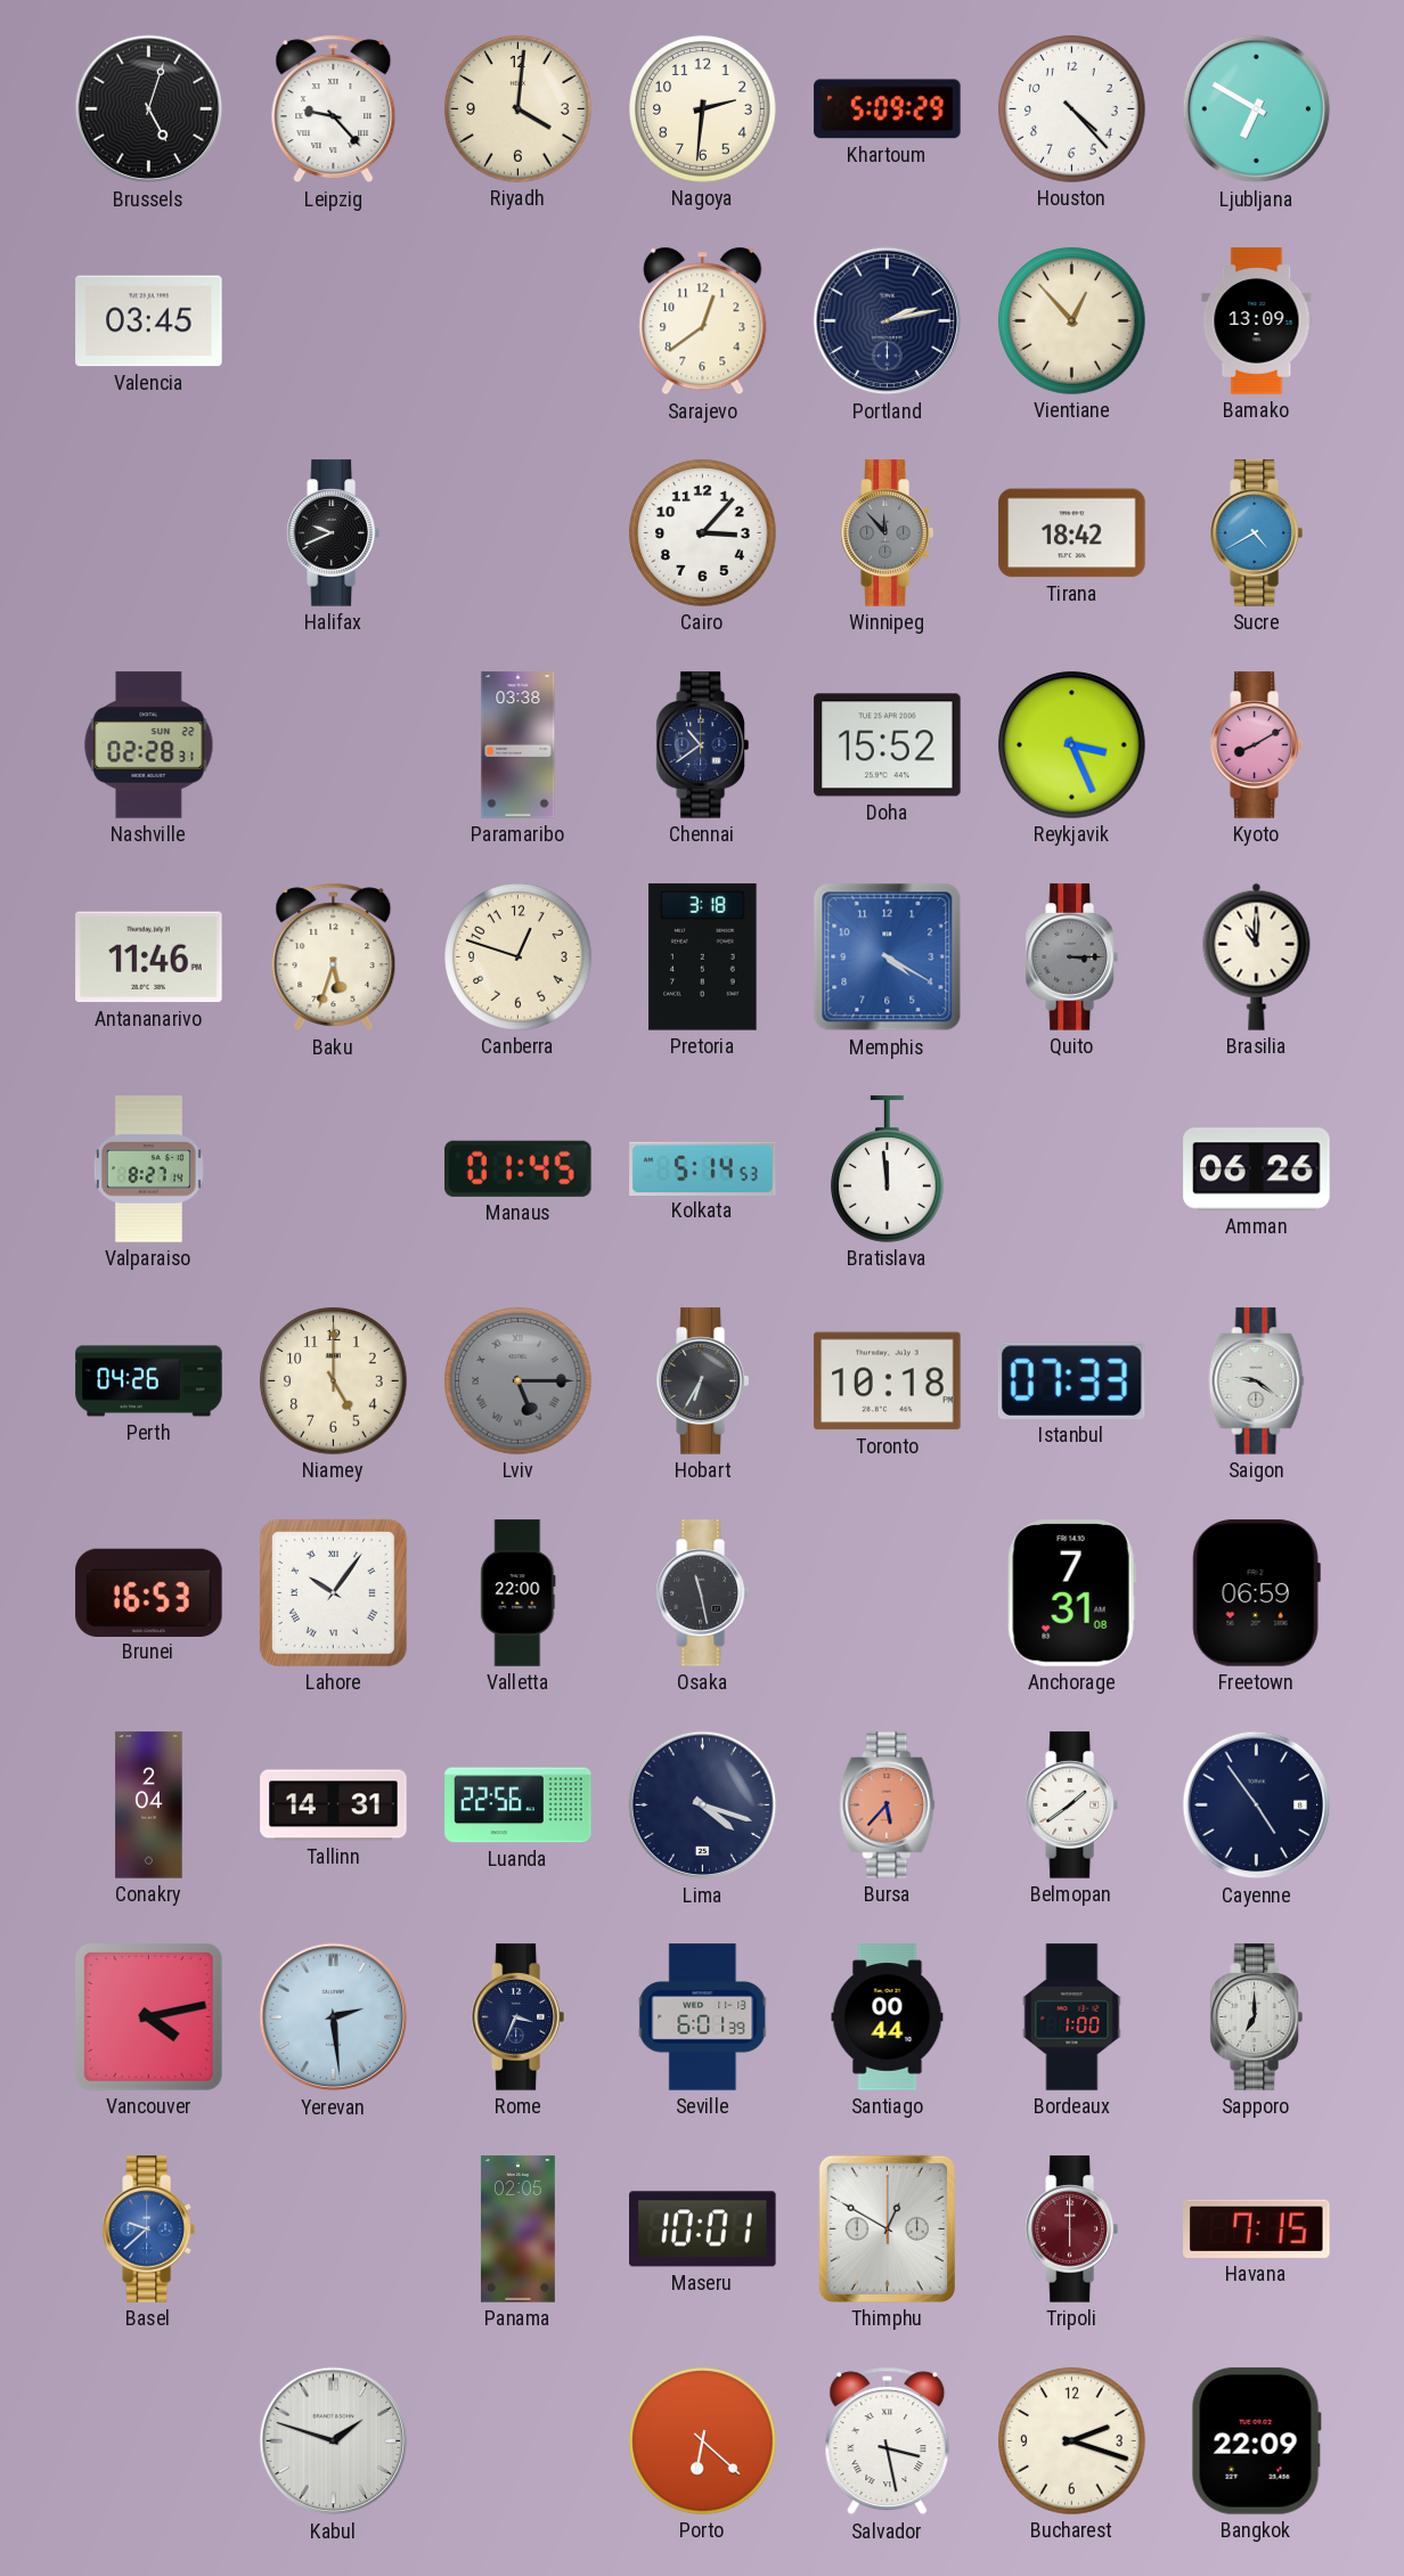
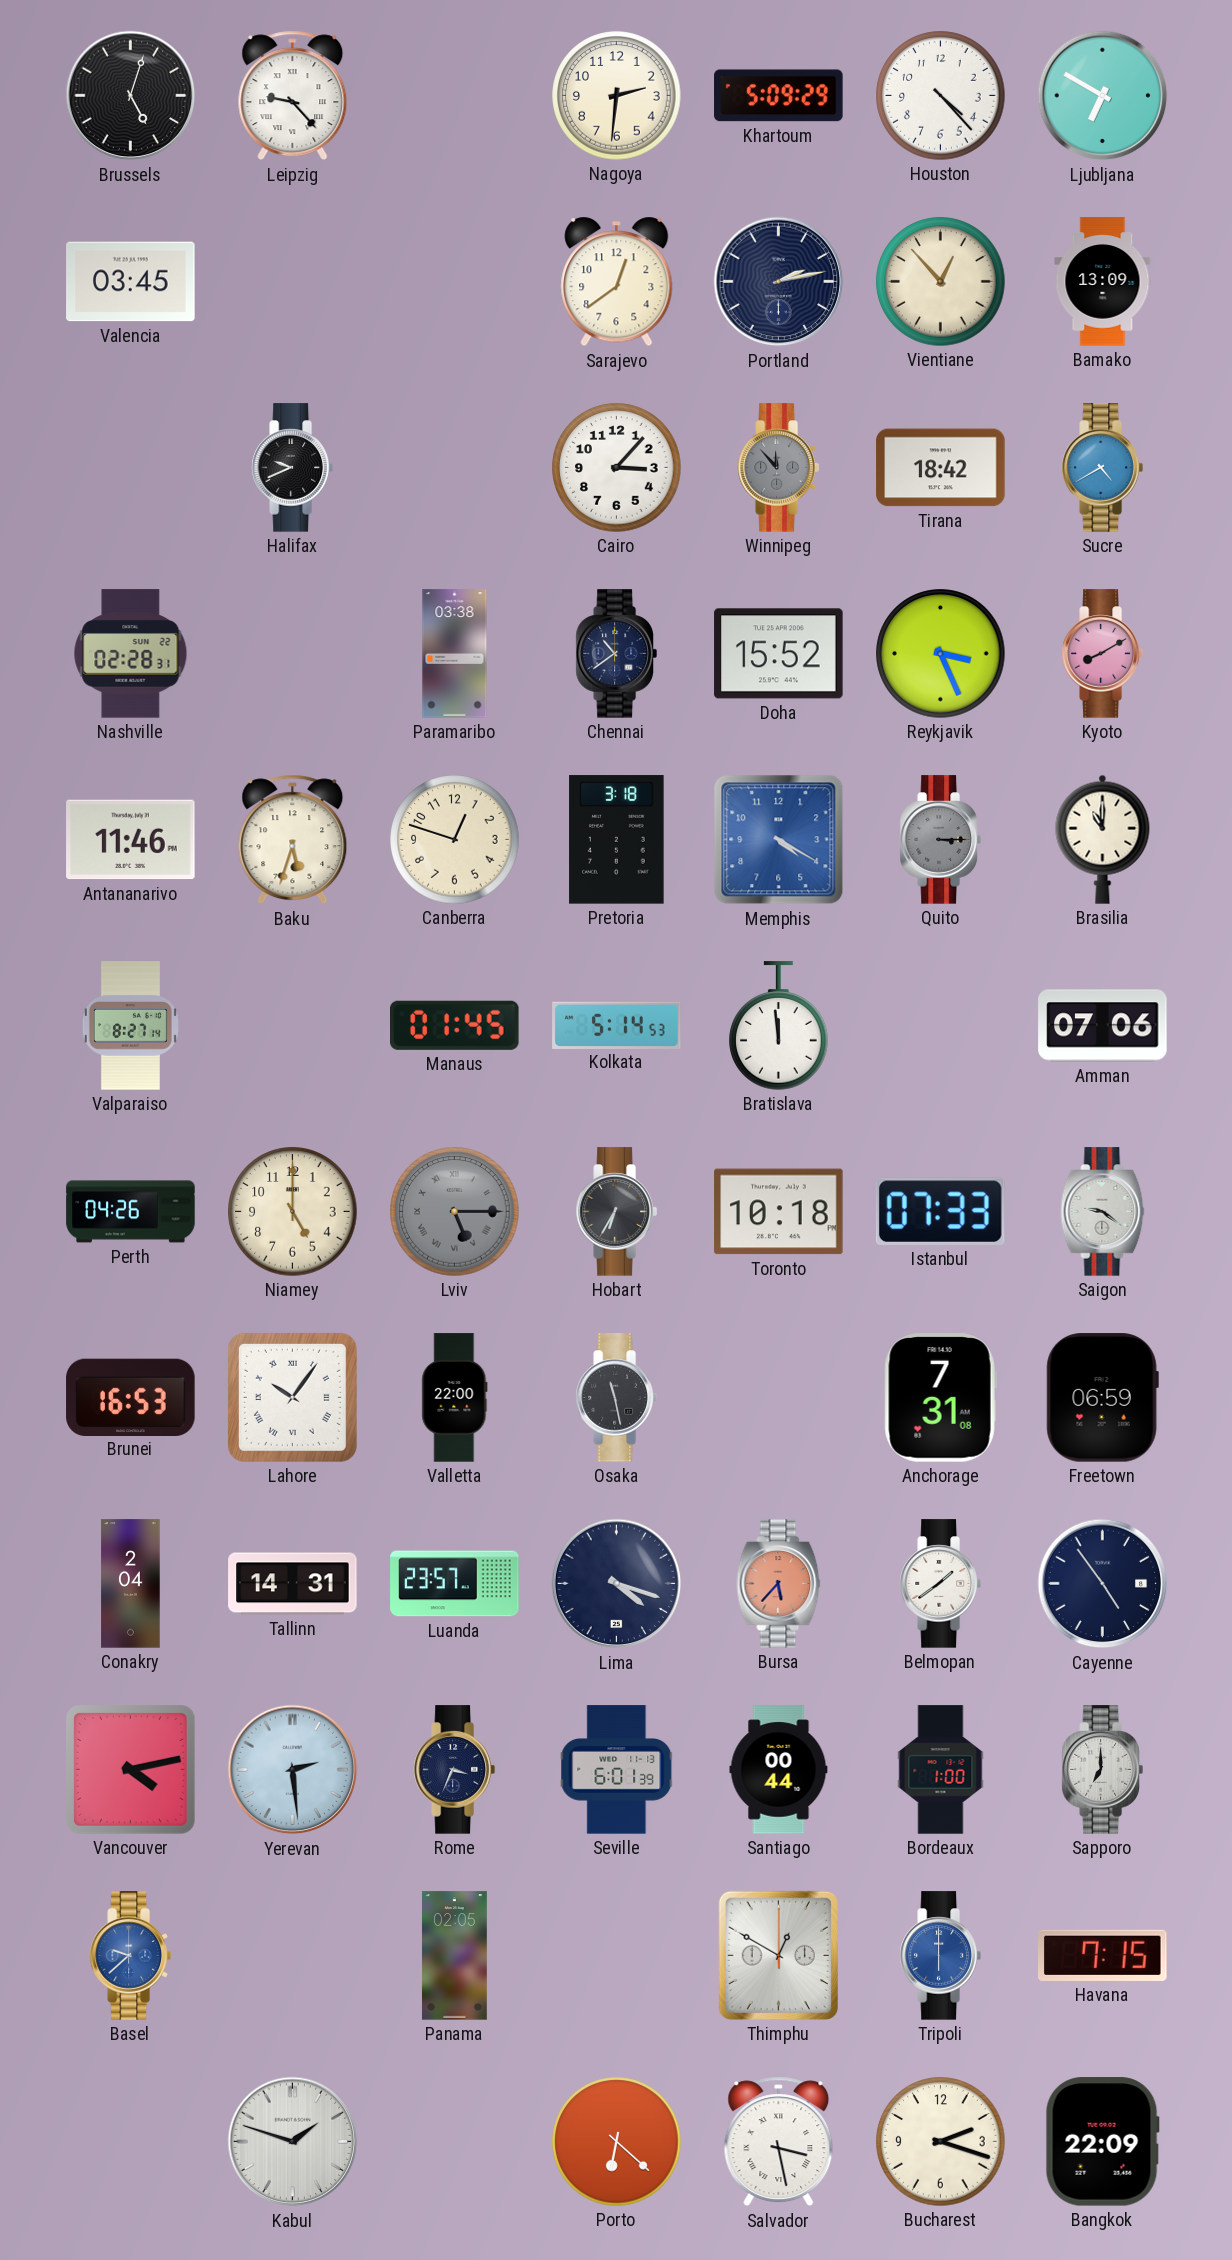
Riyadh: 4:01 -> none
Amman: 06:26 -> 07:06
Luanda: 22:56 -> 23:57
Maseru: 10:01 -> none
Tripoli dial: burgundy -> blue
